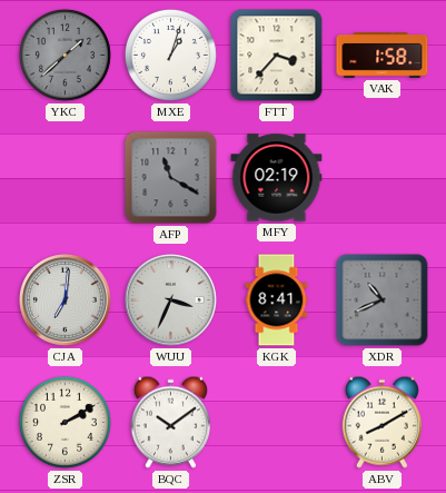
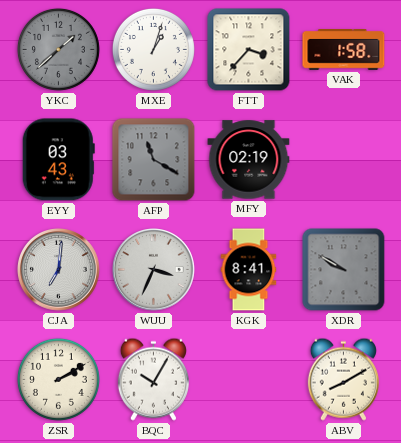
EYY: none -> 03:43
XDR: 10:41 -> 9:50
BQC: 10:09 -> 10:05
